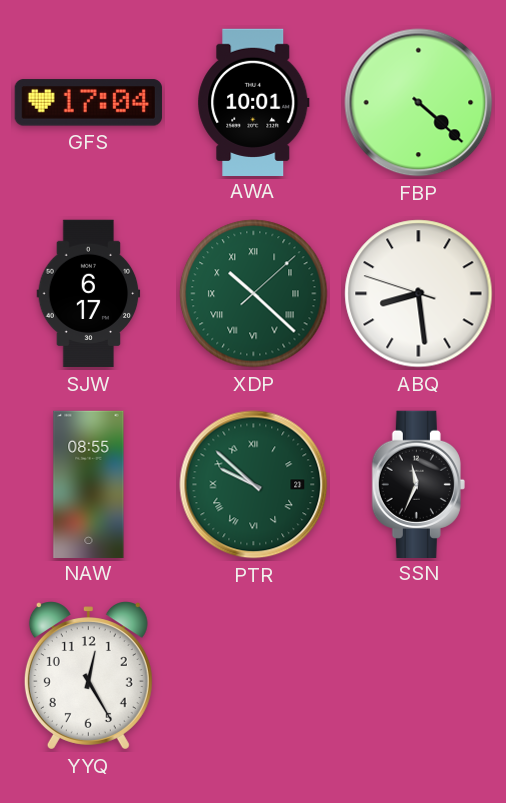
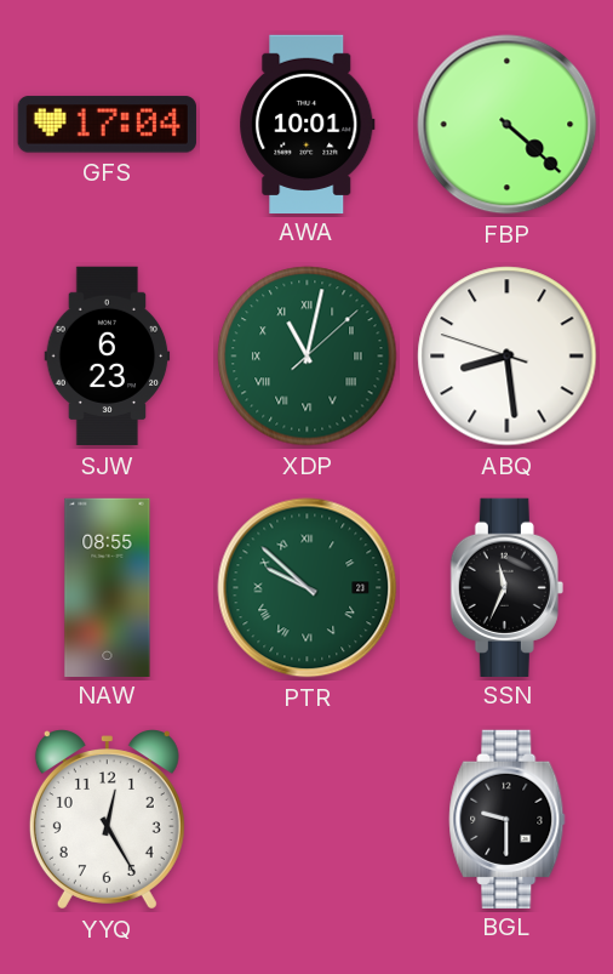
SJW: 6:17 -> 6:23
XDP: 10:22 -> 11:02
BGL: none -> 9:30
